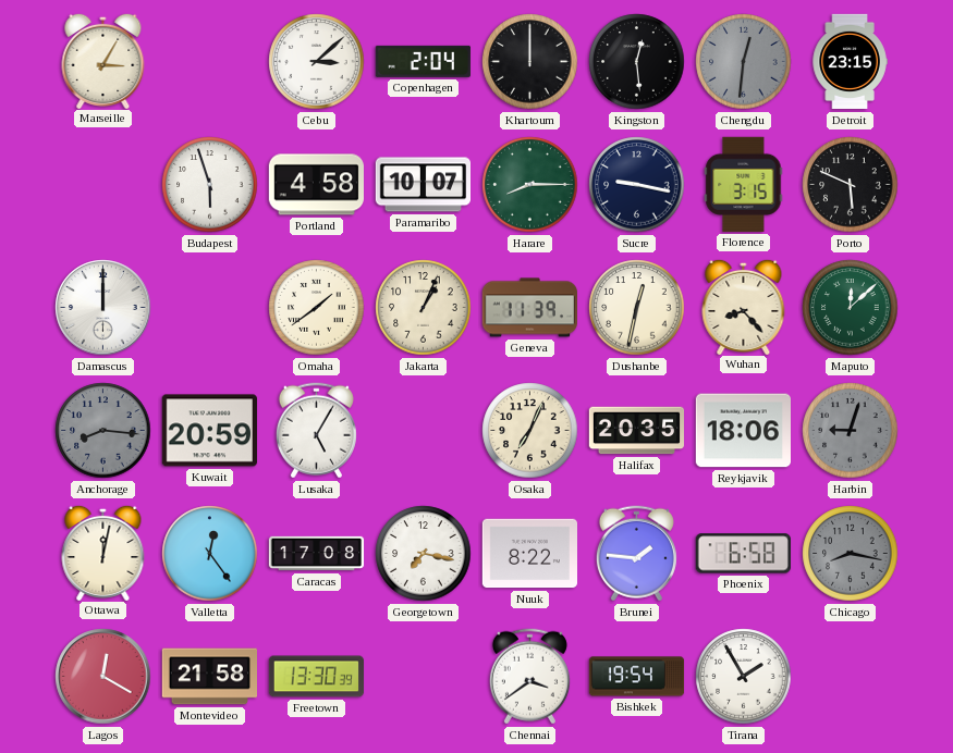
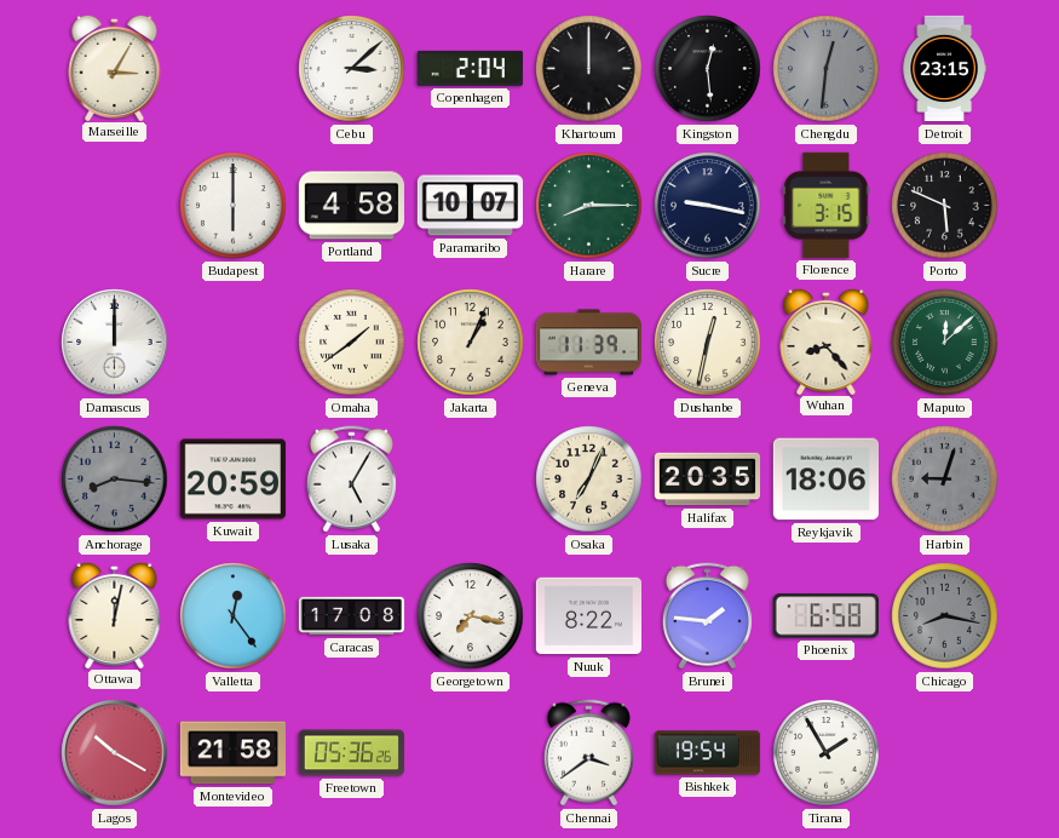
Budapest: 5:57 -> 6:00
Lagos: 12:20 -> 10:20
Freetown: 13:30 -> 05:36
